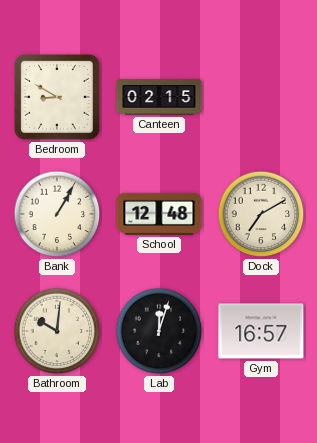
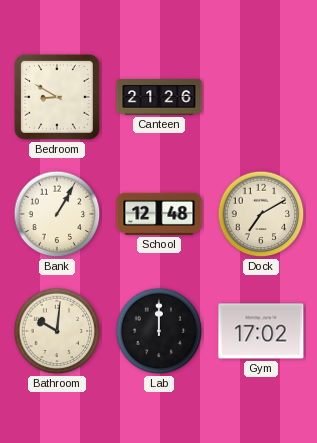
Canteen: 02:15 -> 21:26
Lab: 12:03 -> 12:00
Gym: 16:57 -> 17:02
